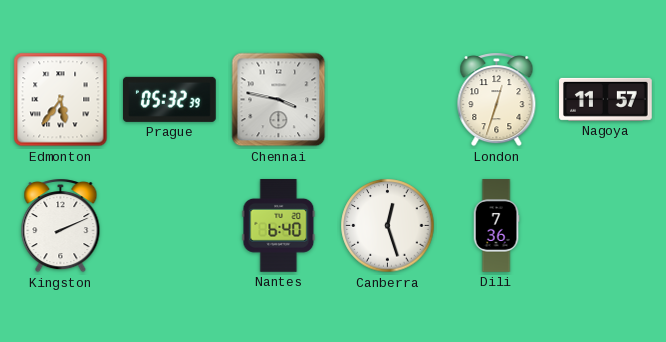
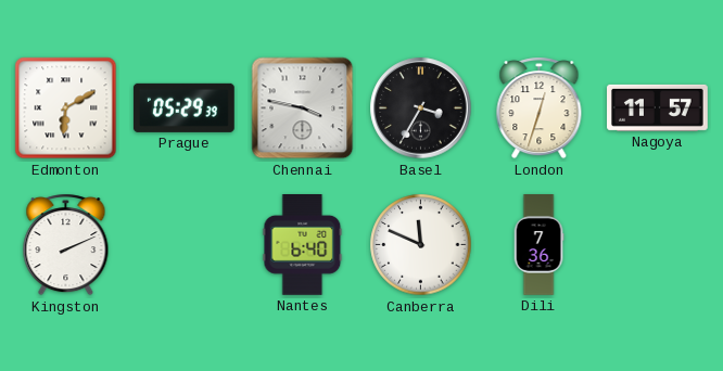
Edmonton: 5:36 -> 6:10
Prague: 05:32 -> 05:29
Basel: none -> 3:35
Canberra: 12:27 -> 11:49
